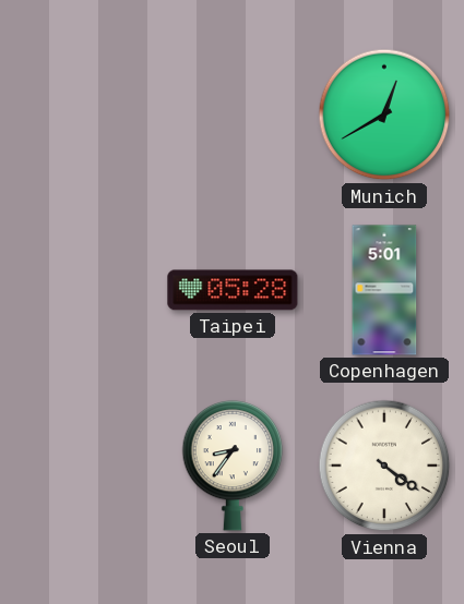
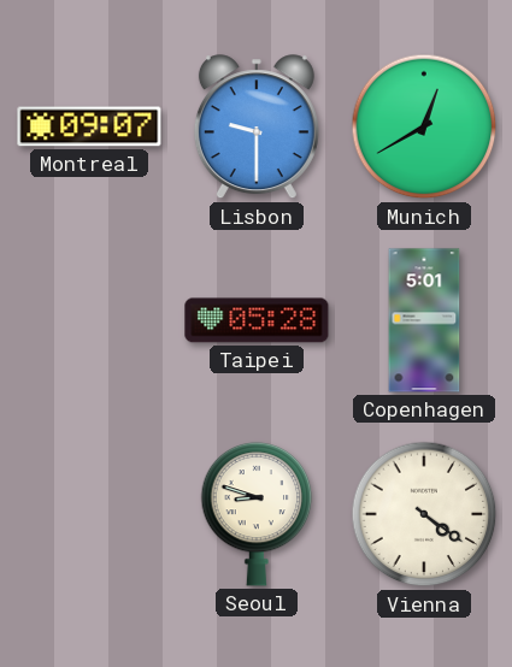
Montreal: none -> 09:07
Lisbon: none -> 9:30
Seoul: 8:36 -> 8:48
